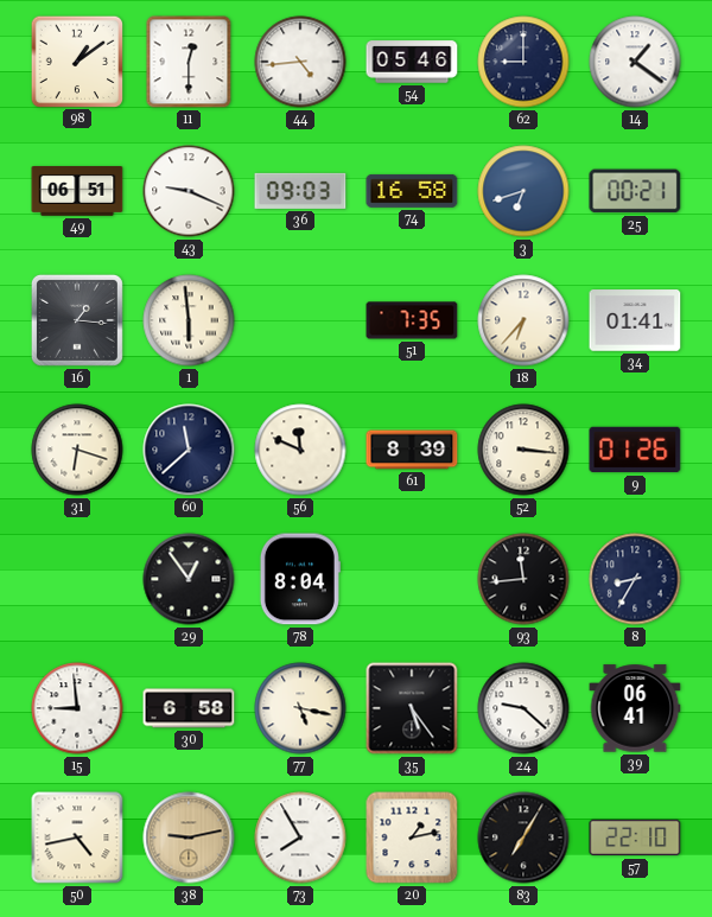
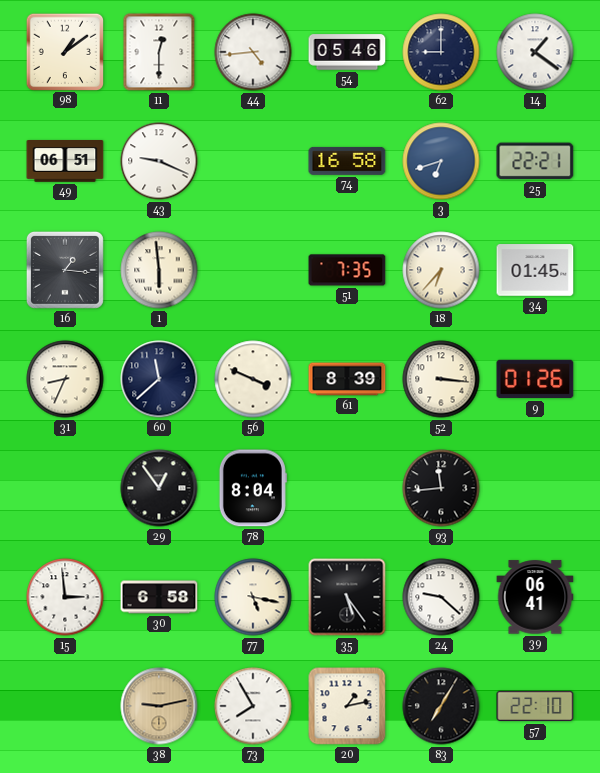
36: 09:03 -> none
25: 00:21 -> 22:21
34: 01:41 -> 01:45
31: 6:18 -> 8:34
56: 11:49 -> 3:49
8: 8:35 -> none
15: 8:59 -> 2:59
50: 4:43 -> none
